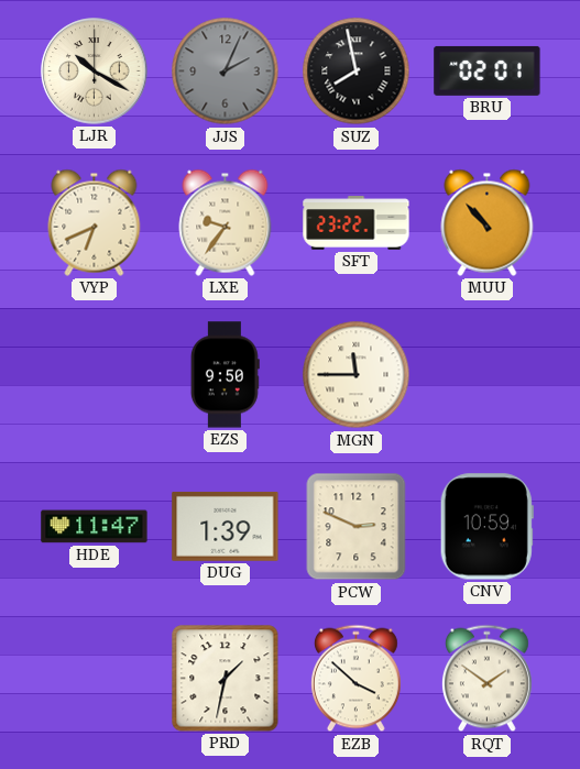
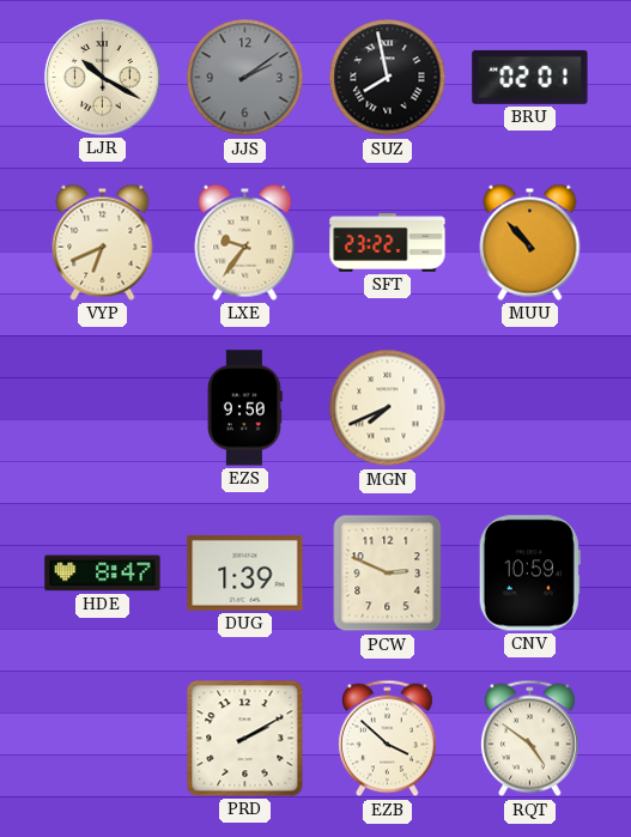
JJS: 2:04 -> 2:09
MGN: 11:45 -> 7:41
HDE: 11:47 -> 8:47
PRD: 1:32 -> 2:10
RQT: 1:51 -> 4:51
